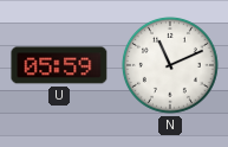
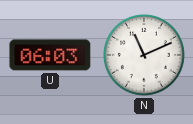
U: 05:59 -> 06:03
